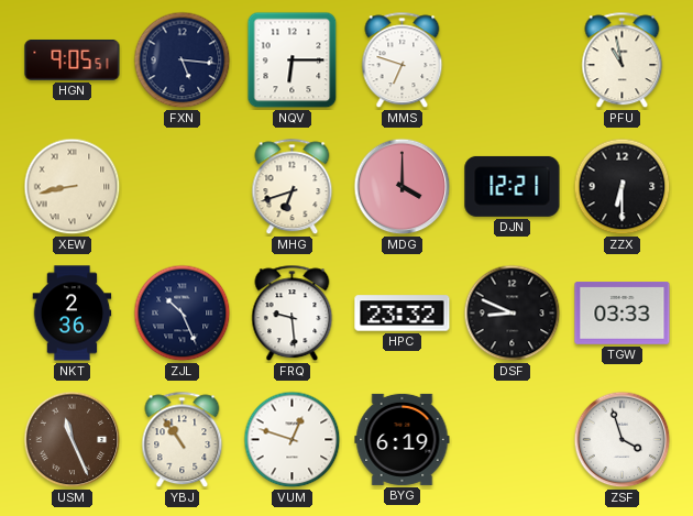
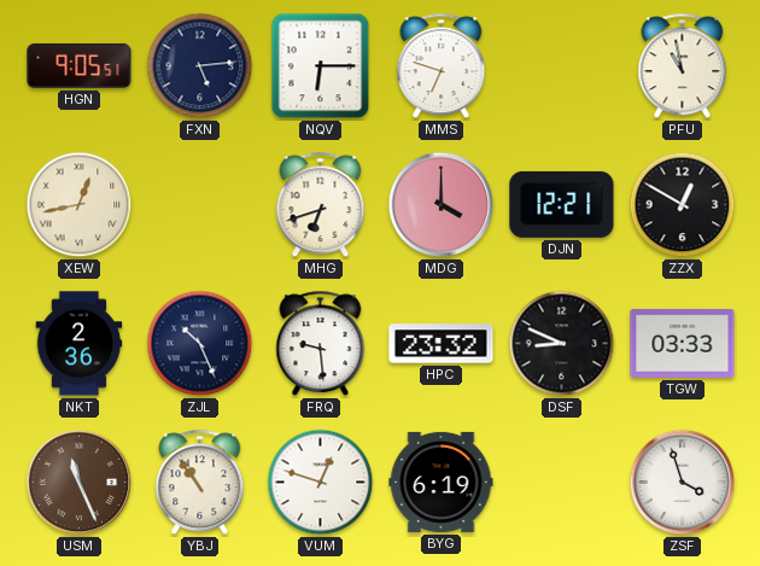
FXN: 5:16 -> 5:14
XEW: 8:43 -> 12:43
ZZX: 6:30 -> 12:50
